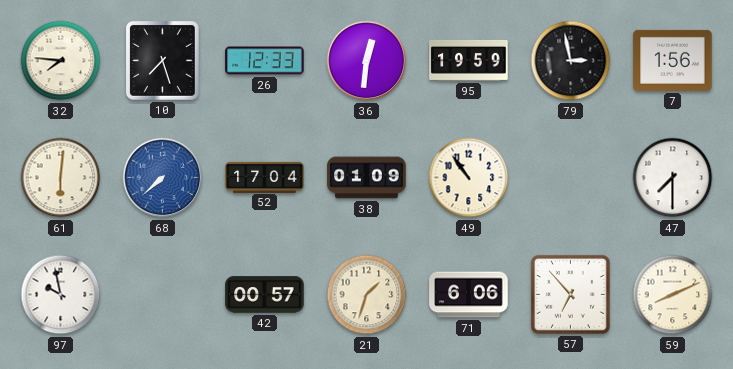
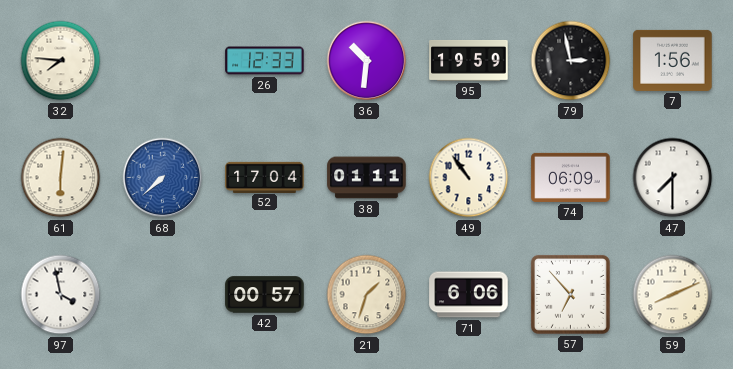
10: 7:27 -> none
36: 12:31 -> 10:31
38: 01:09 -> 01:11
74: none -> 06:09
97: 9:58 -> 3:58
